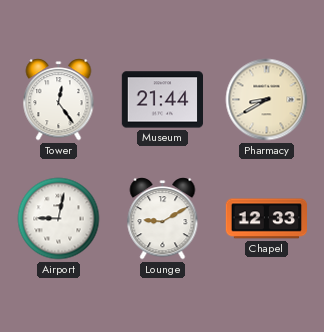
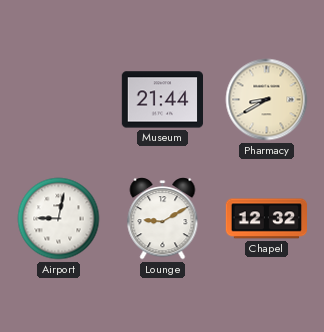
Tower: 12:24 -> none
Chapel: 12:33 -> 12:32
